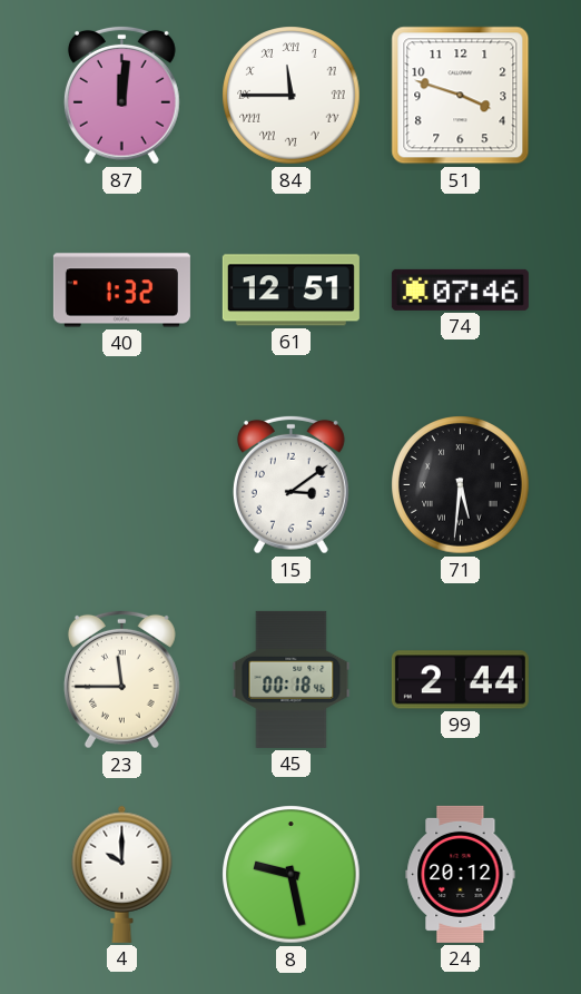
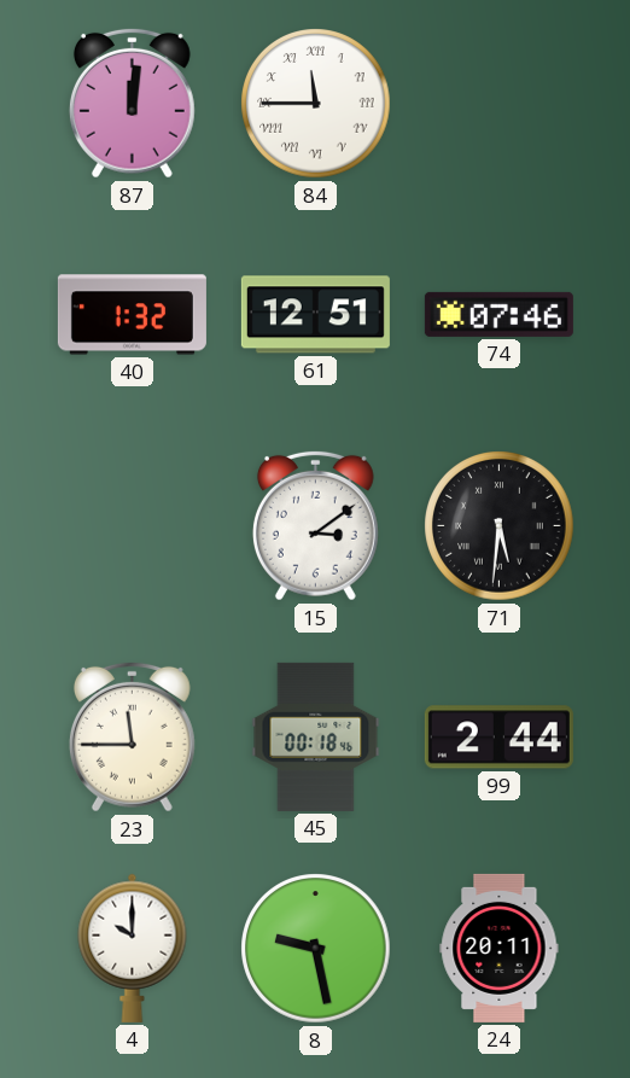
51: 3:48 -> none
24: 20:12 -> 20:11
